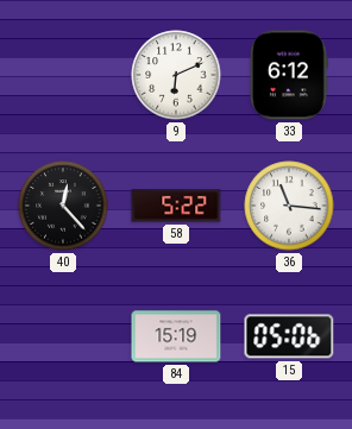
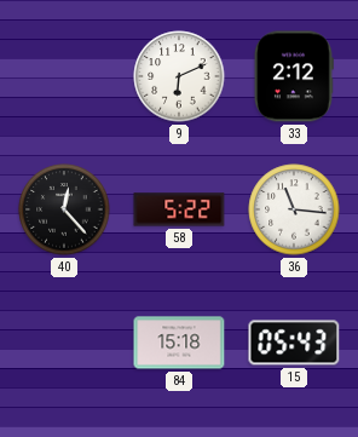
33: 6:12 -> 2:12
84: 15:19 -> 15:18
15: 05:06 -> 05:43
